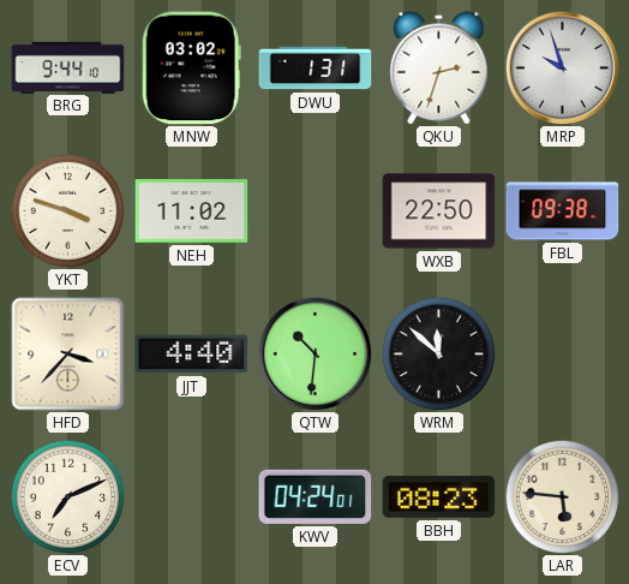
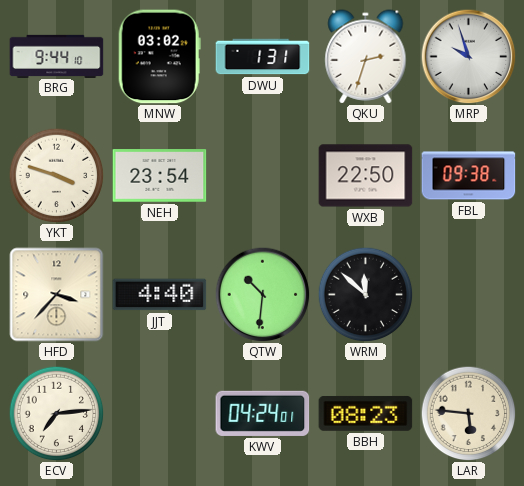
NEH: 11:02 -> 23:54
ECV: 7:11 -> 7:14
